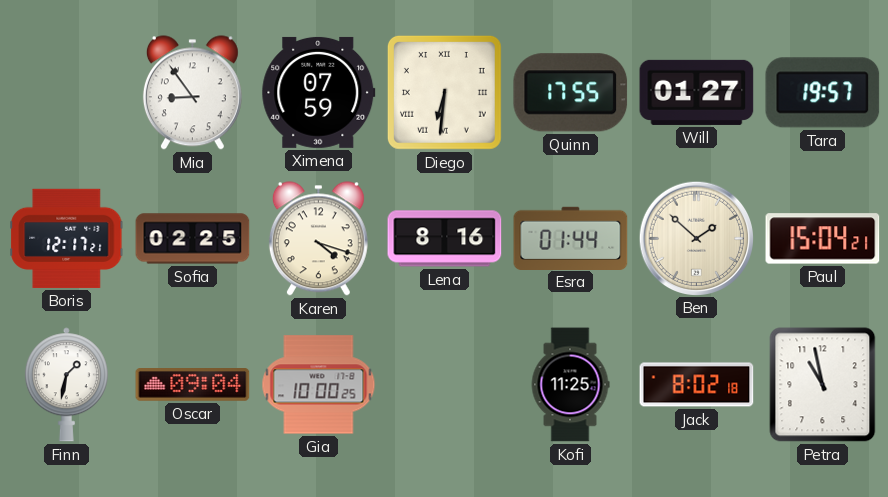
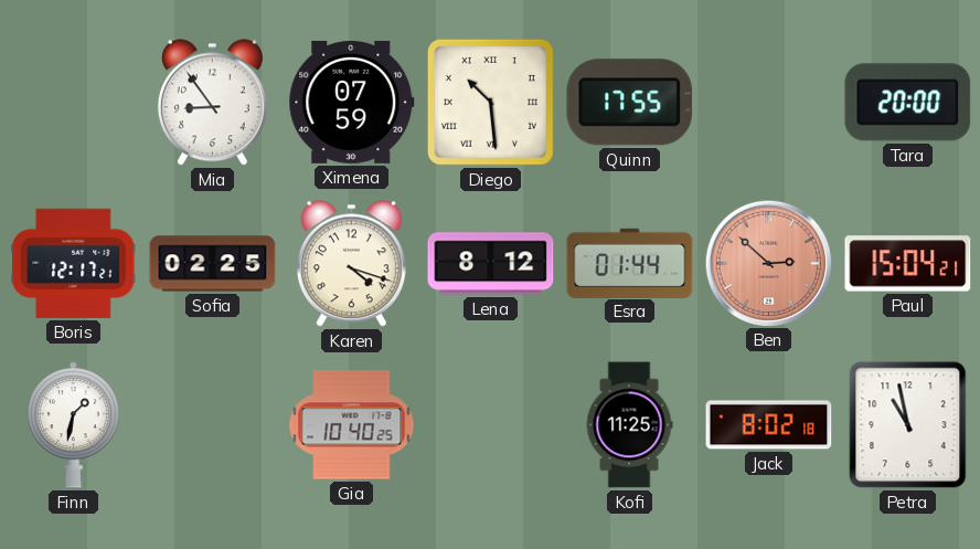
Diego: 6:31 -> 10:29
Will: 01:27 -> none
Tara: 19:57 -> 20:00
Lena: 8:16 -> 8:12
Ben: 1:52 -> 2:52
Ben dial: cream -> salmon
Oscar: 09:04 -> none
Gia: 10:00 -> 10:40
